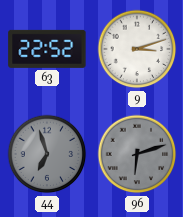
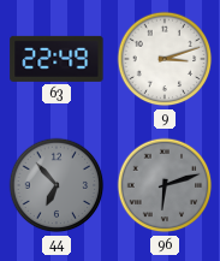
63: 22:52 -> 22:49
44: 6:57 -> 6:53
